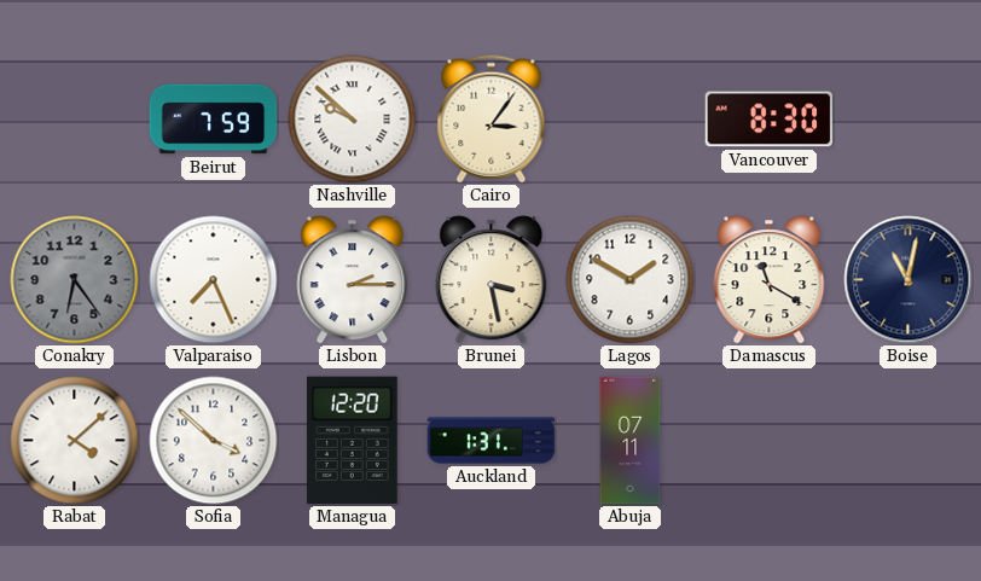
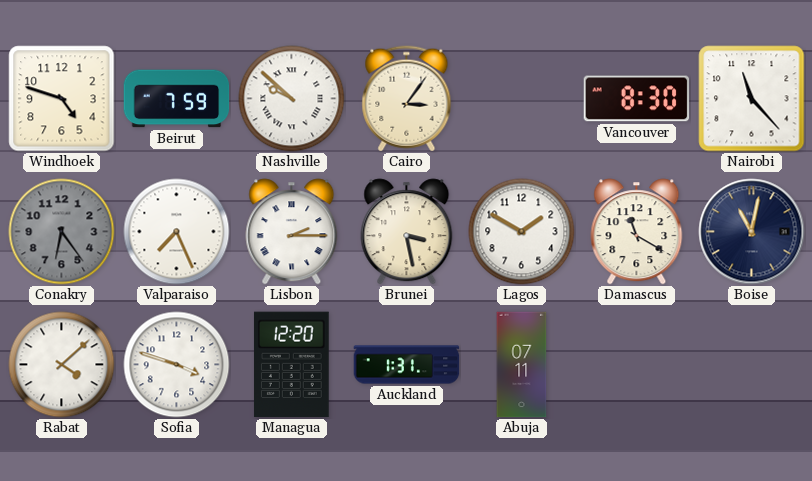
Windhoek: none -> 4:48
Nairobi: none -> 11:23
Sofia: 3:52 -> 3:48
